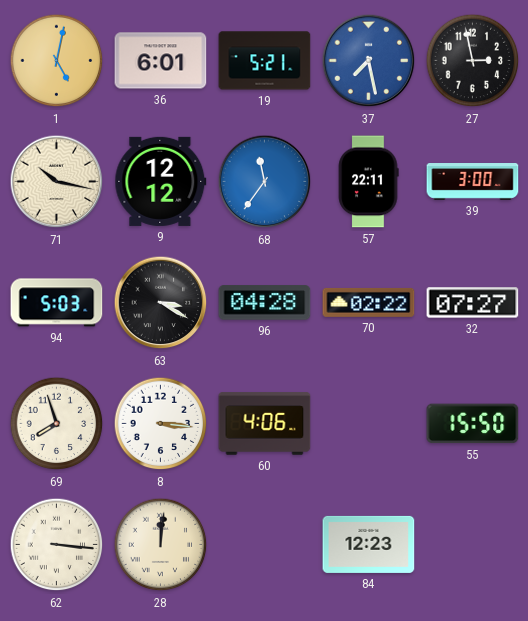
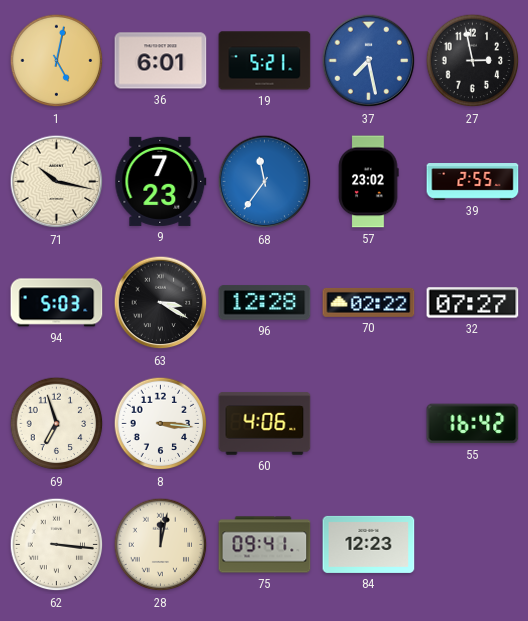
9: 12:12 -> 7:23
57: 22:11 -> 23:02
39: 3:00 -> 2:55
96: 04:28 -> 12:28
69: 7:57 -> 6:57
55: 15:50 -> 16:42
28: 12:01 -> 12:02
75: none -> 09:41
